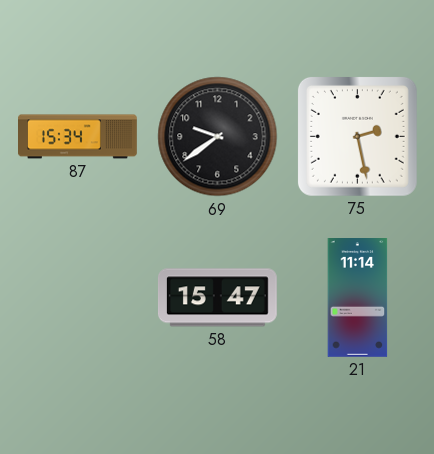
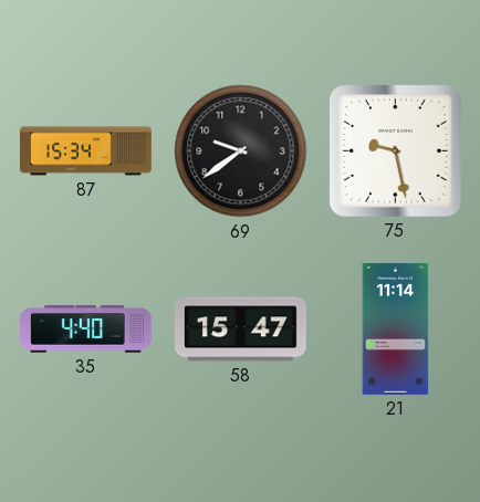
75: 2:28 -> 9:28
35: none -> 4:40
